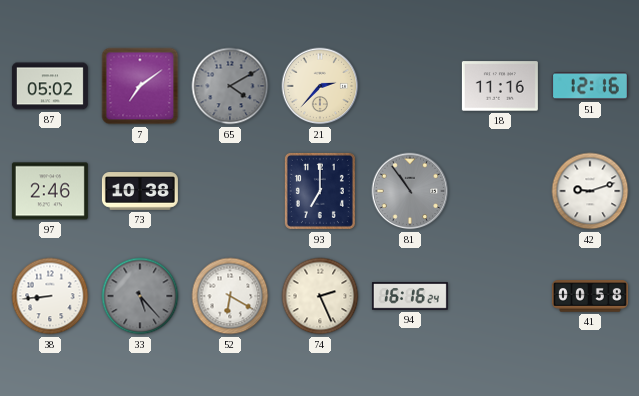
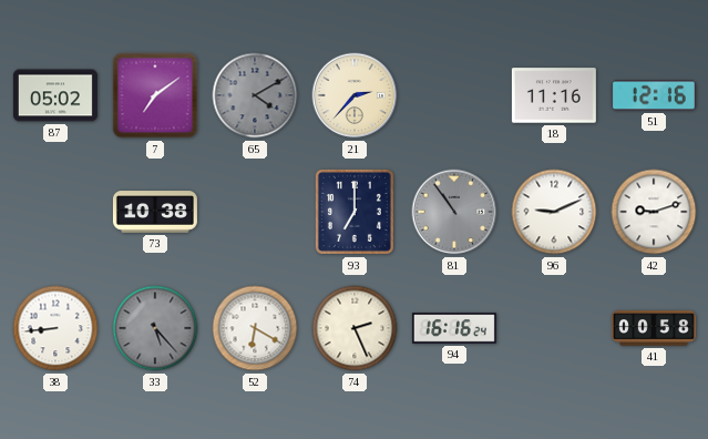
97: 2:46 -> none
96: none -> 9:11
